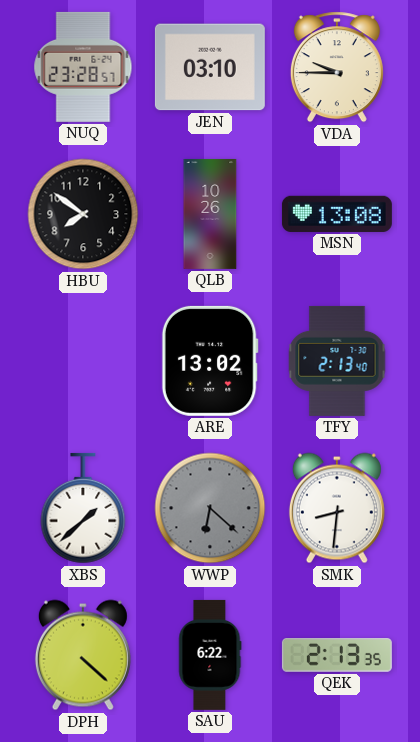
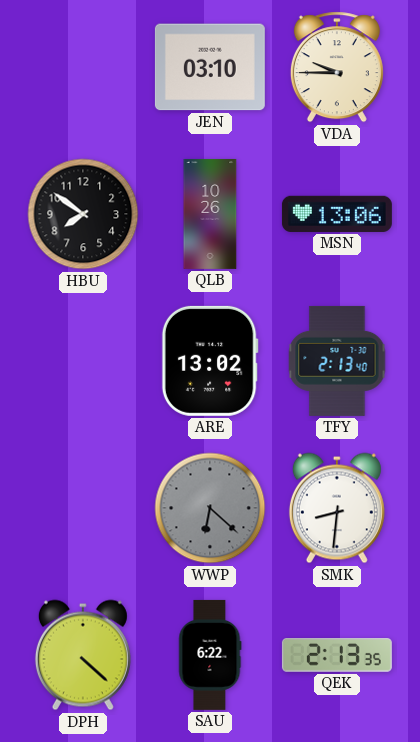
NUQ: 23:28 -> none
MSN: 13:08 -> 13:06
XBS: 1:38 -> none
